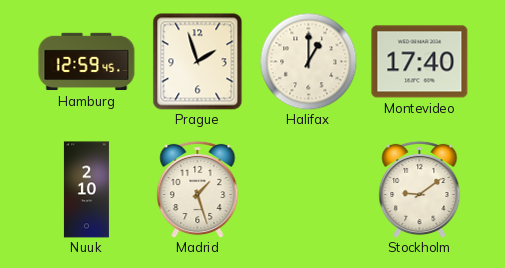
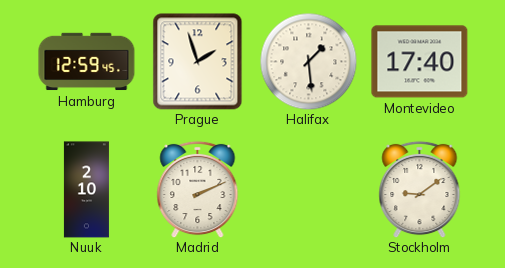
Halifax: 1:00 -> 1:29
Madrid: 1:27 -> 2:11
